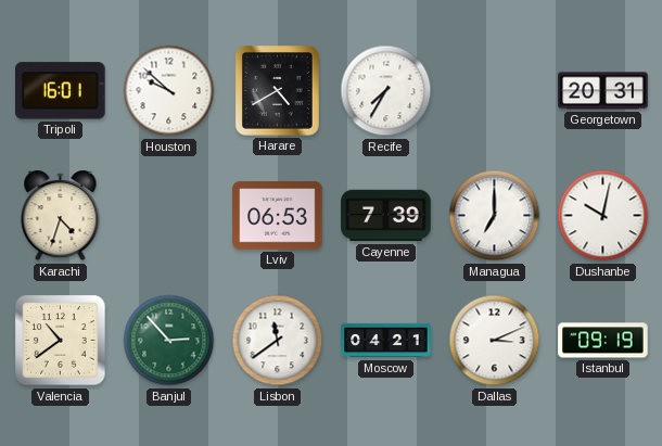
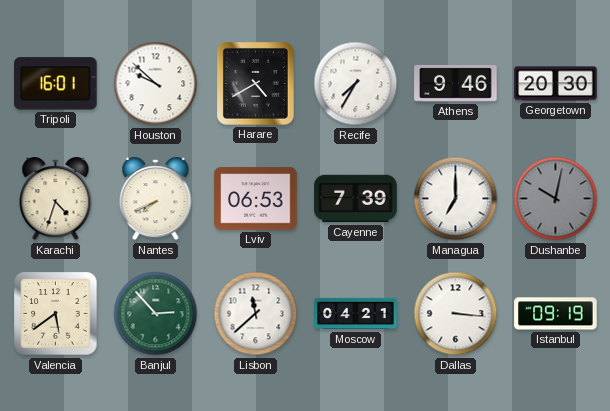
Athens: none -> 9:46
Georgetown: 20:31 -> 20:30
Nantes: none -> 7:41
Dushanbe dial: white -> grey
Valencia: 10:39 -> 5:39
Lisbon: 11:39 -> 11:38
Dallas: 3:11 -> 3:16
